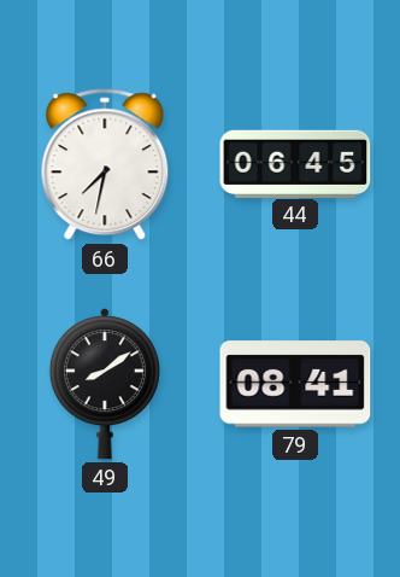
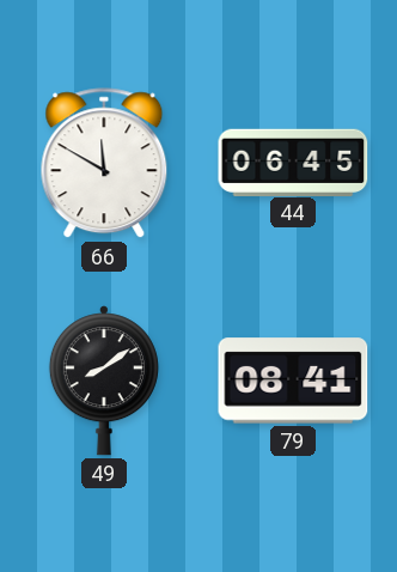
66: 7:32 -> 11:50
